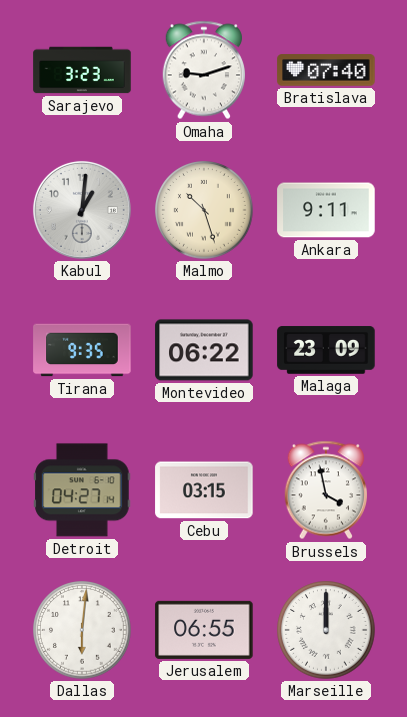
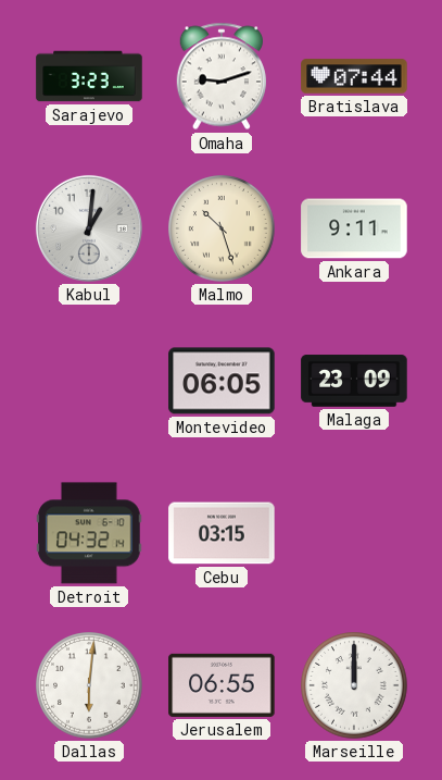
Bratislava: 07:40 -> 07:44
Tirana: 9:35 -> none
Montevideo: 06:22 -> 06:05
Detroit: 04:27 -> 04:32
Brussels: 3:58 -> none
